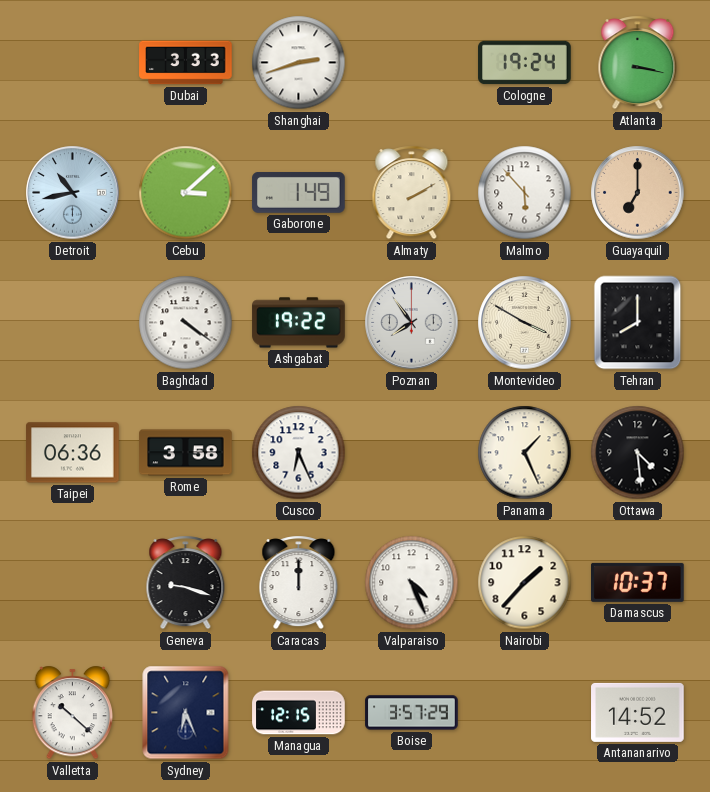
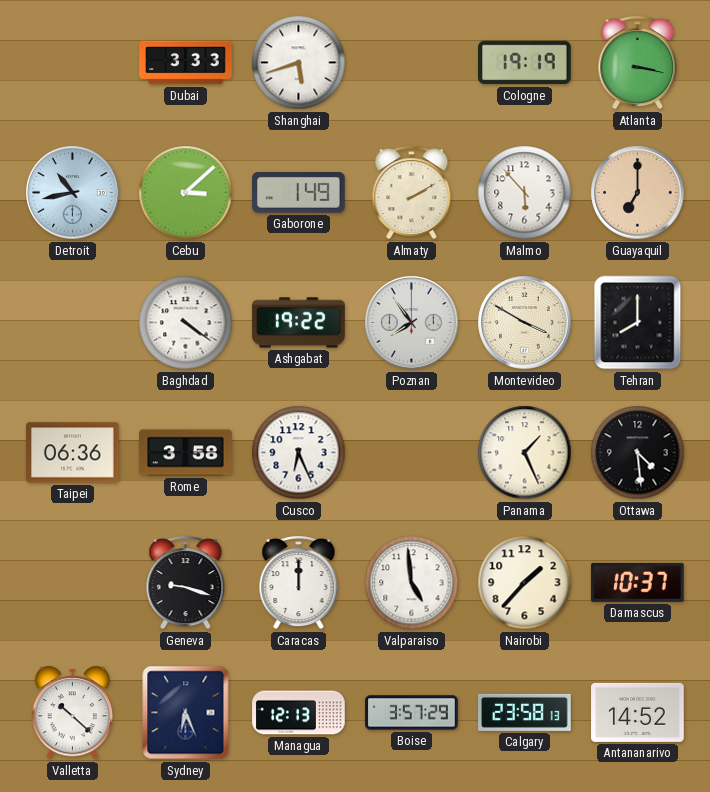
Shanghai: 2:42 -> 5:42
Cologne: 19:24 -> 19:19
Valparaiso: 4:26 -> 4:59
Managua: 12:15 -> 12:13
Calgary: none -> 23:58
